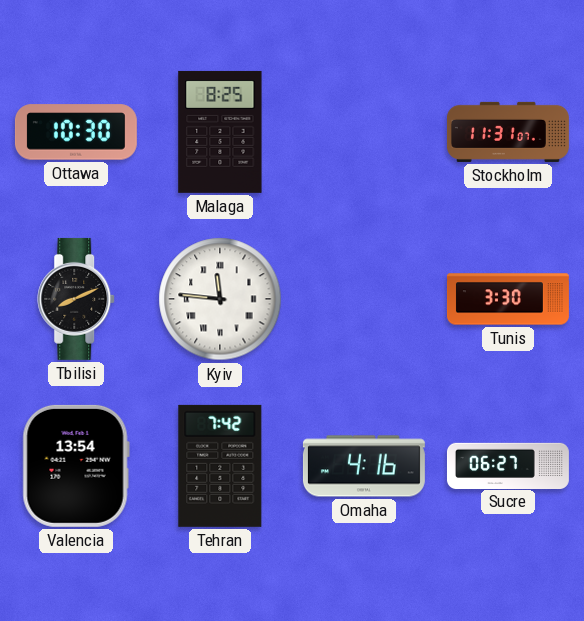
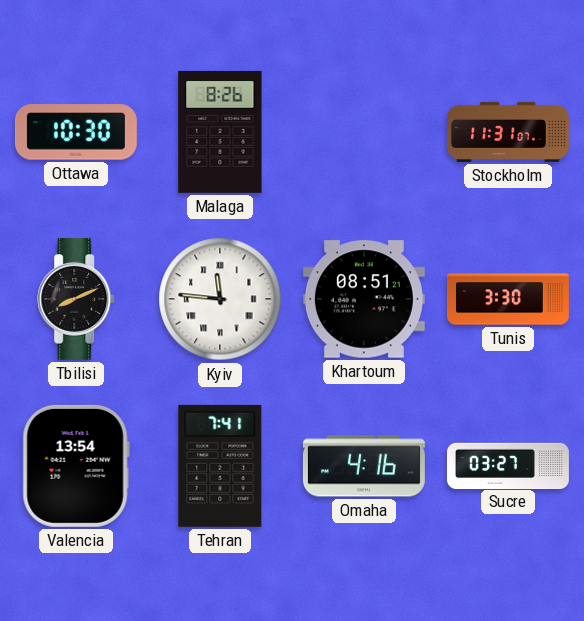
Malaga: 8:25 -> 8:26
Khartoum: none -> 08:51
Tehran: 7:42 -> 7:41
Sucre: 06:27 -> 03:27
